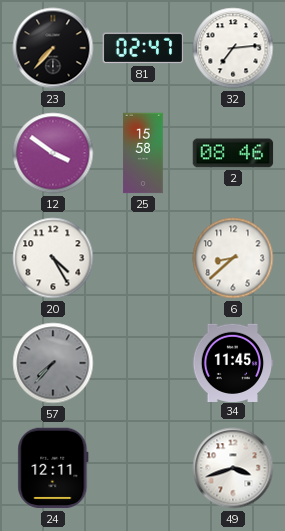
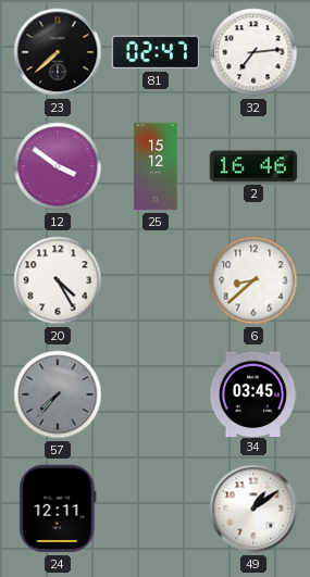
23: 7:37 -> 7:38
25: 15:58 -> 15:12
2: 08:46 -> 16:46
34: 11:45 -> 03:45
49: 3:42 -> 1:09
